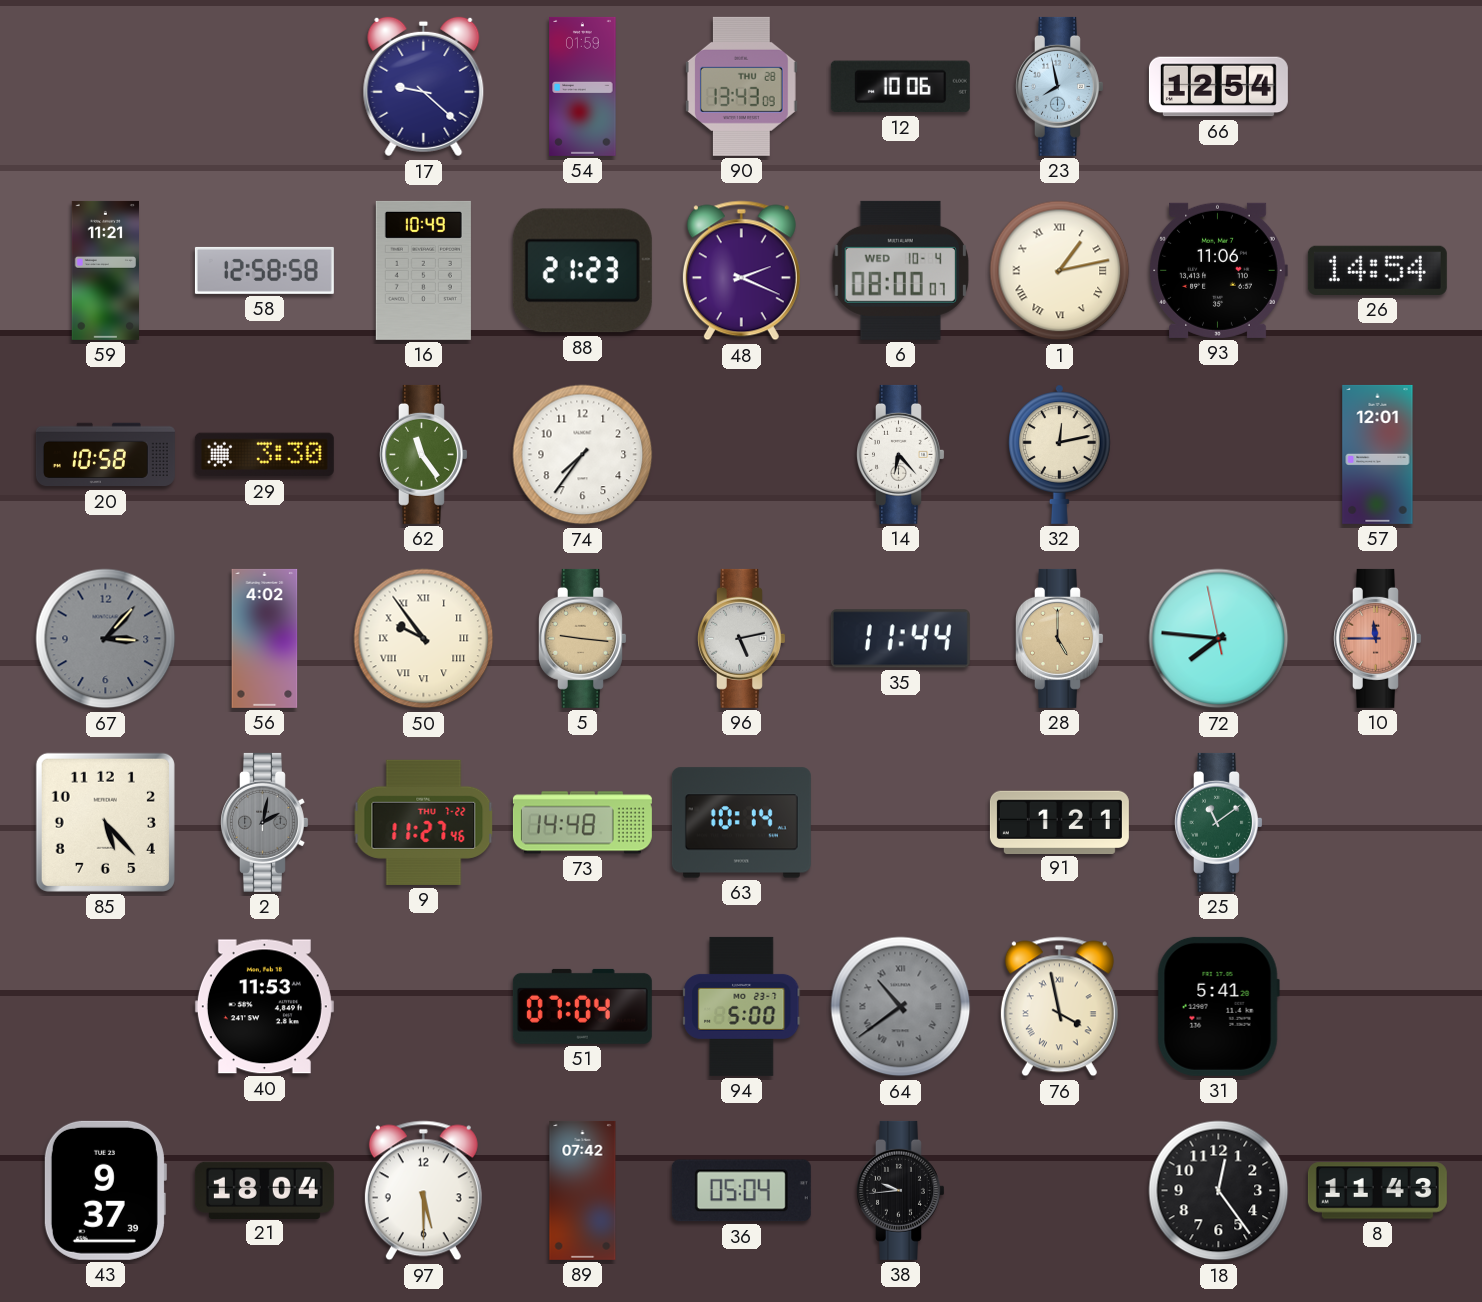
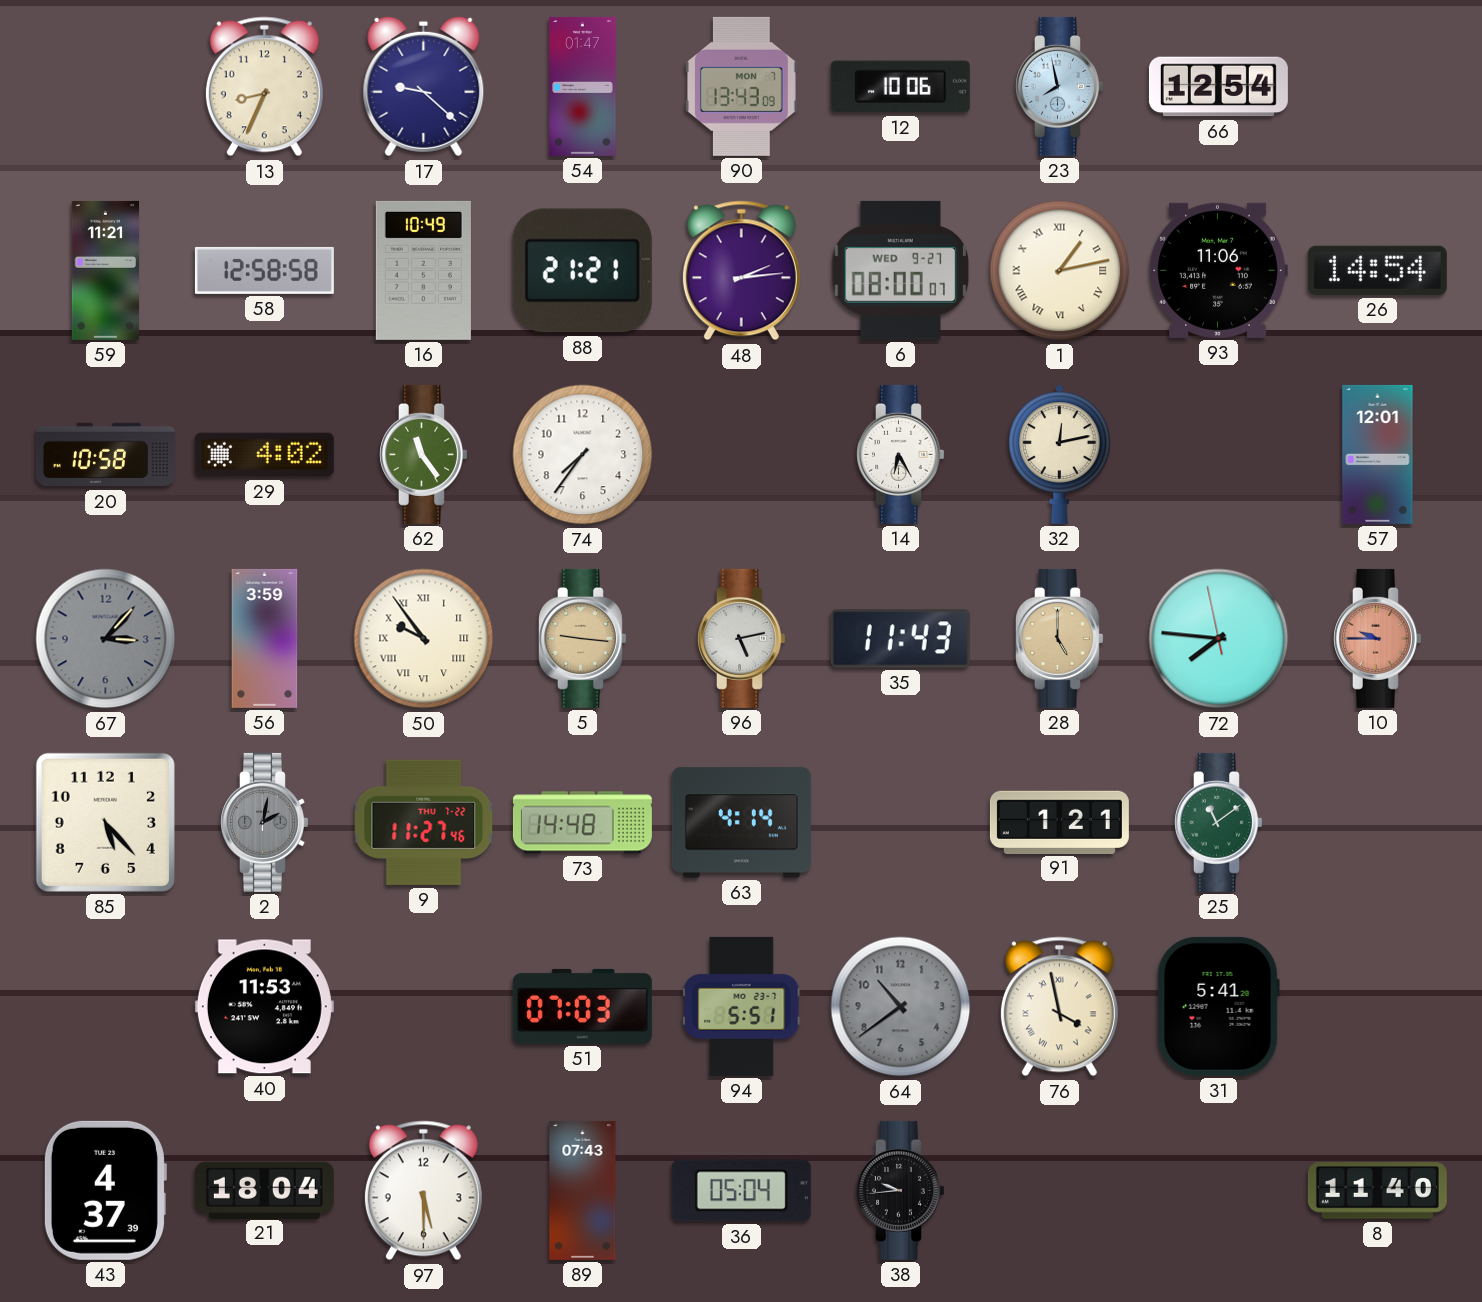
13: none -> 8:34
54: 01:59 -> 01:47
90 date: THU 28 -> MON 7
88: 21:23 -> 21:21
48: 2:19 -> 2:14
6 date: WED 10-4 -> WED 9-27
29: 3:30 -> 4:02
14: 6:23 -> 6:25
56: 4:02 -> 3:59
35: 11:44 -> 11:43
10: 11:45 -> 9:45
63: 10:14 -> 4:14
51: 07:04 -> 07:03
94: 5:00 -> 5:51
64 numerals: Roman -> Arabic
43: 9:37 -> 4:37
89: 07:42 -> 07:43
18: 12:24 -> none
8: 11:43 -> 11:40
